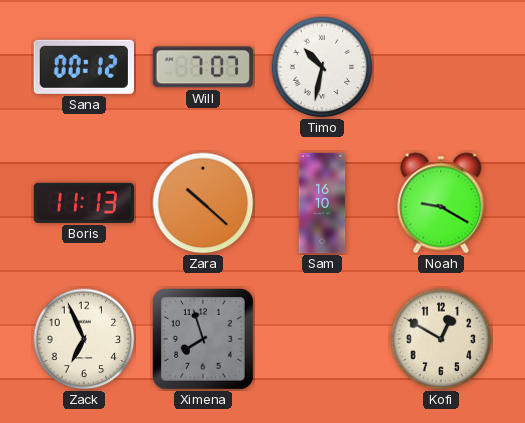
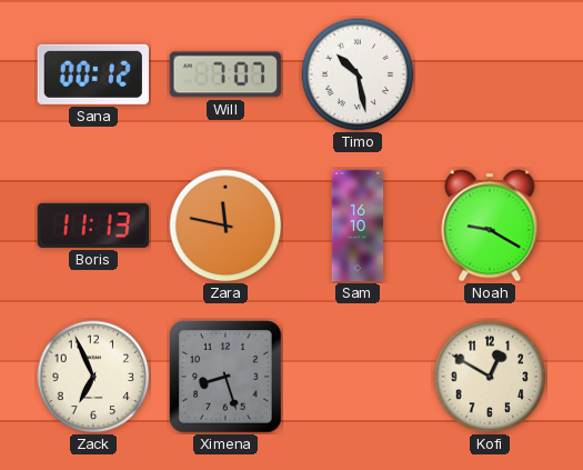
Timo: 10:32 -> 10:28
Zara: 10:22 -> 11:47
Ximena: 7:57 -> 8:27
